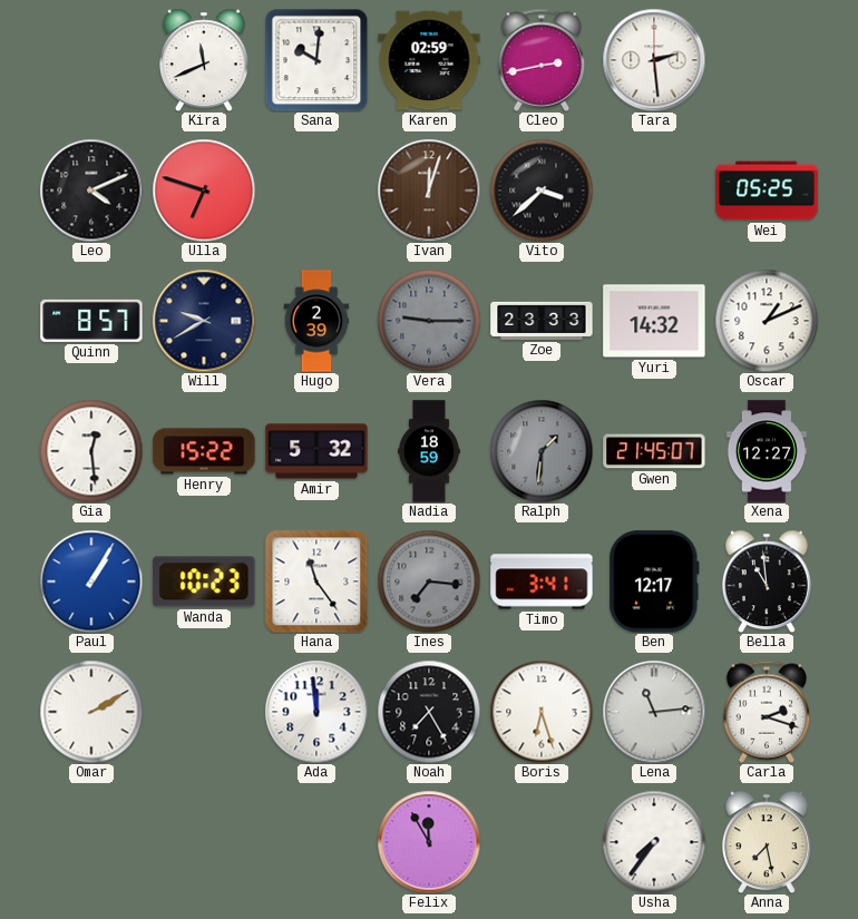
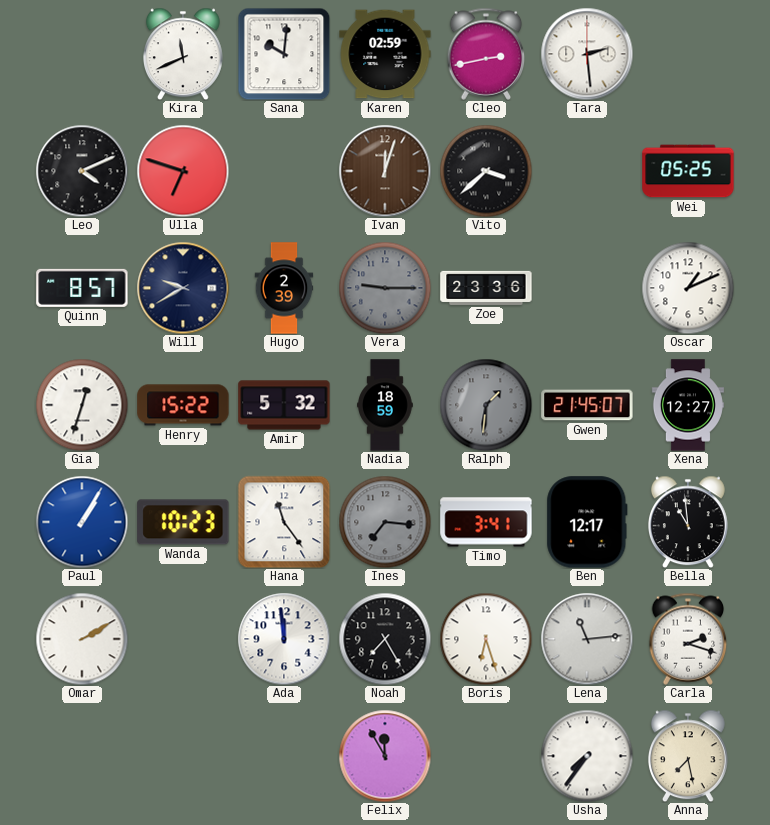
Zoe: 23:33 -> 23:36
Yuri: 14:32 -> none
Gia: 12:29 -> 12:33
